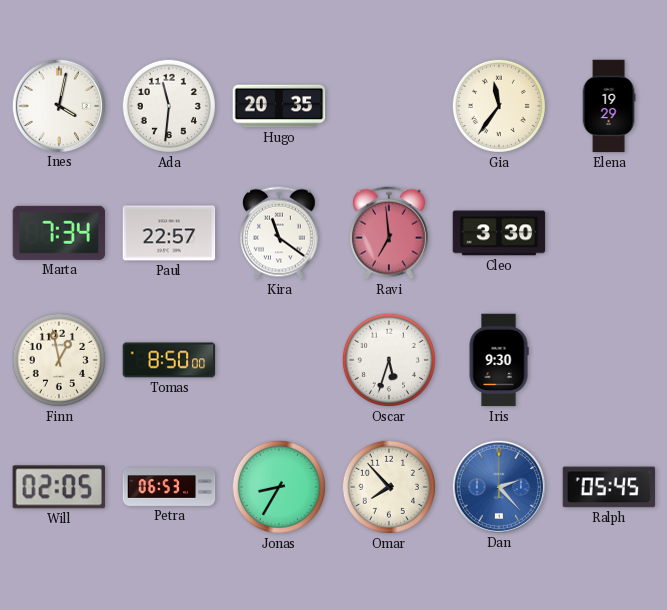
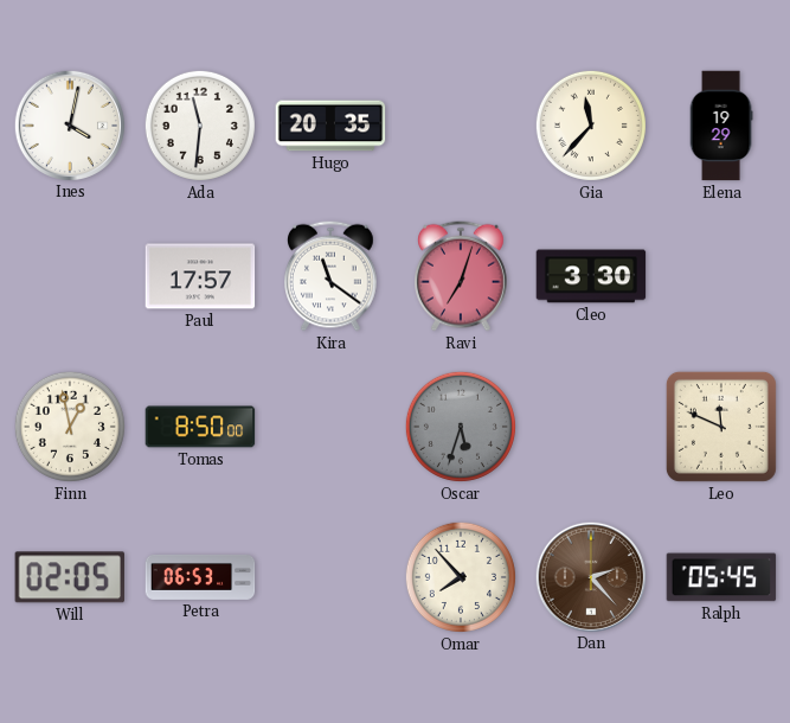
Gia: 11:36 -> 11:37
Marta: 7:34 -> none
Paul: 22:57 -> 17:57
Ravi: 6:59 -> 7:03
Oscar dial: white -> grey
Iris: 9:30 -> none
Leo: none -> 11:49
Jonas: 8:35 -> none
Dan dial: blue -> brown
